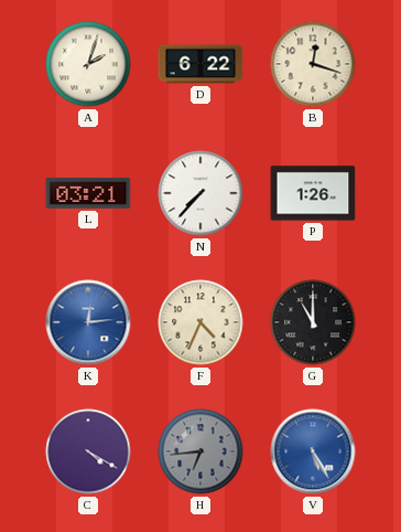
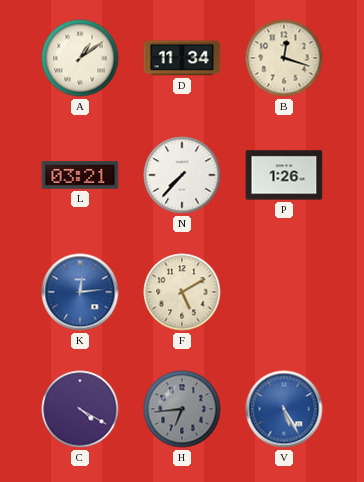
A: 2:03 -> 1:09
D: 6:22 -> 11:34
F: 4:34 -> 5:10
G: 11:00 -> none
